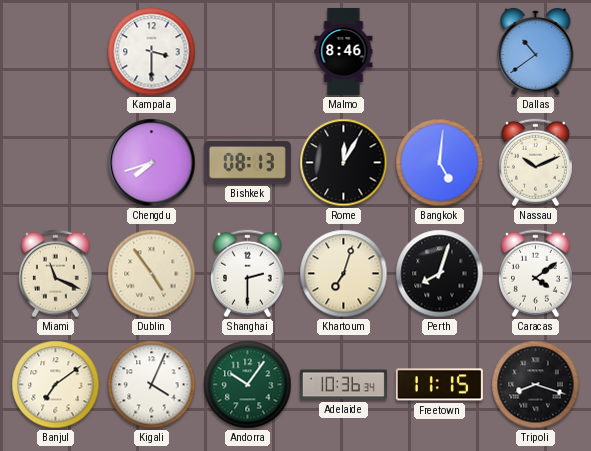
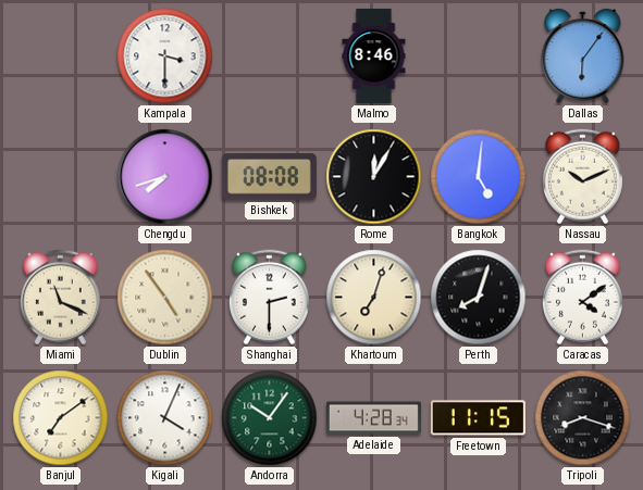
Dallas: 10:39 -> 6:06
Bishkek: 08:13 -> 08:08
Adelaide: 10:36 -> 4:28
